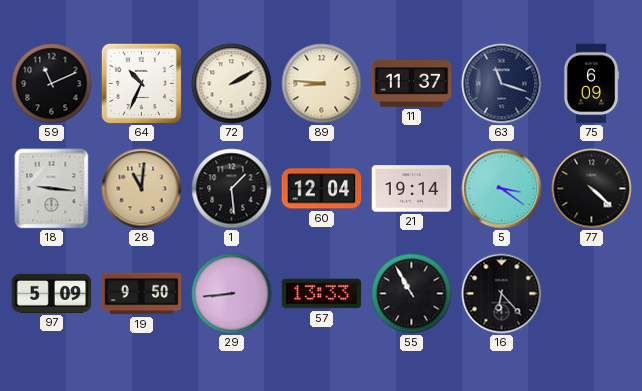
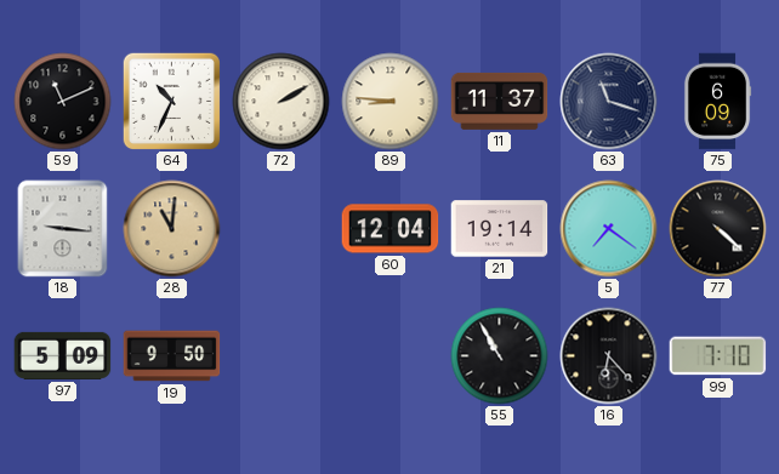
1: 1:29 -> none
5: 3:21 -> 7:21
29: 8:44 -> none
57: 13:33 -> none
99: none -> 7:10
